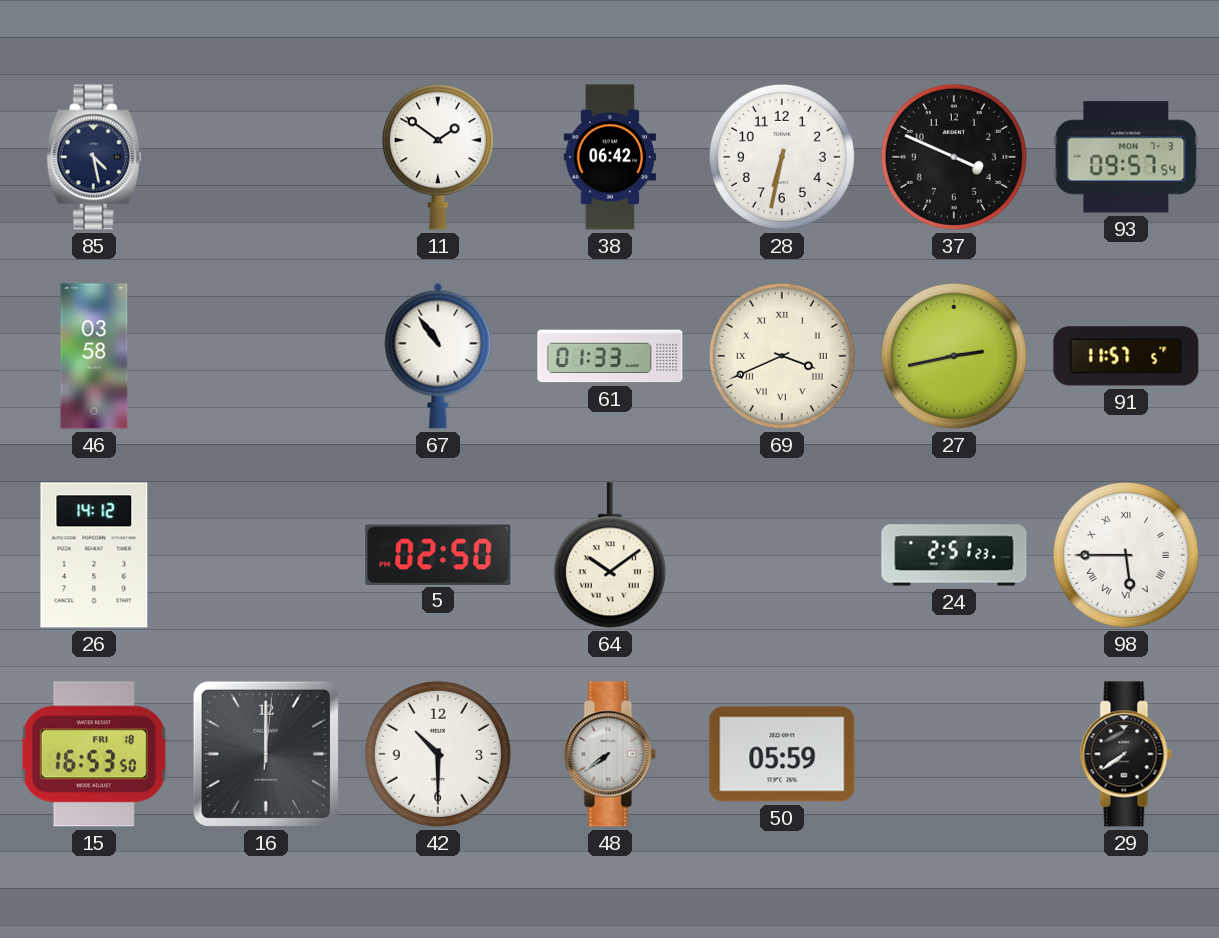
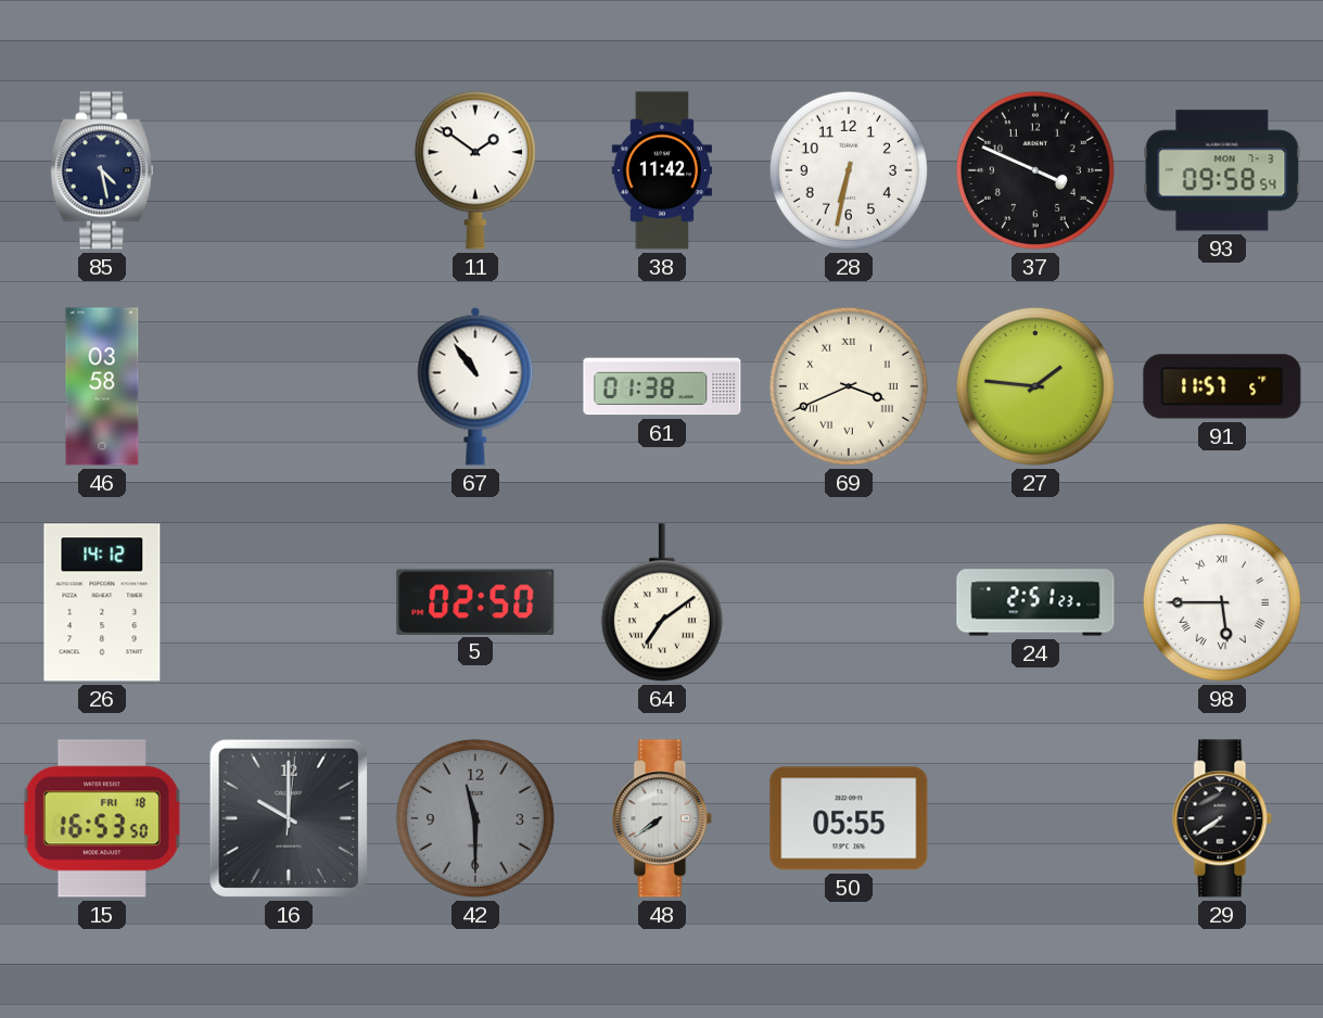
38: 06:42 -> 11:42
93: 09:57 -> 09:58
61: 01:33 -> 01:38
27: 2:43 -> 1:46
64: 10:09 -> 7:09
16: 12:00 -> 10:00
42: 10:30 -> 11:30
42 dial: white -> grey
50: 05:59 -> 05:55
